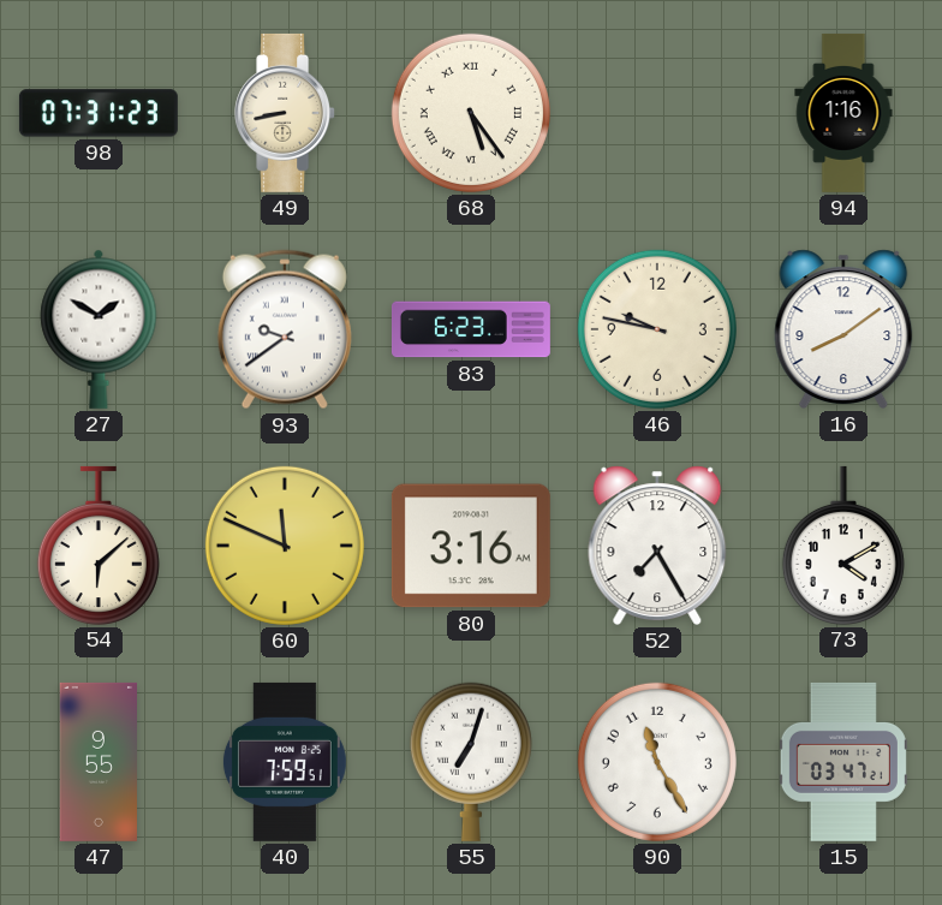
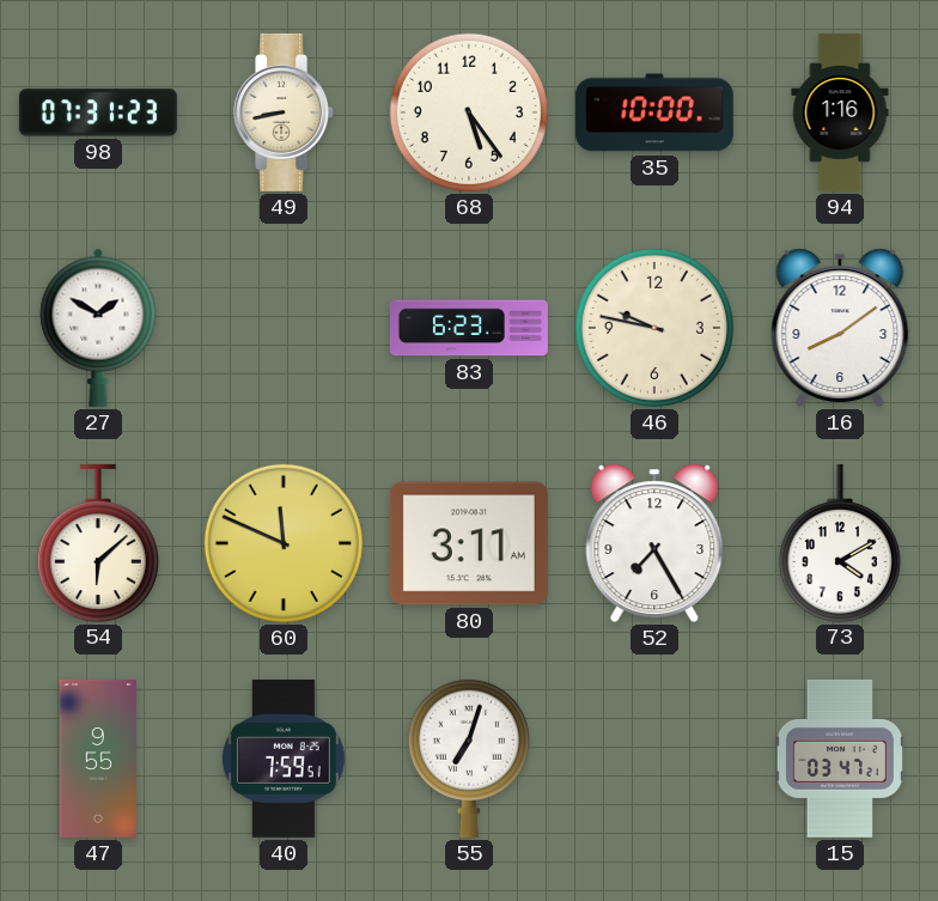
68 numerals: Roman -> Arabic
35: none -> 10:00
93: 9:39 -> none
80: 3:16 -> 3:11
90: 11:25 -> none
